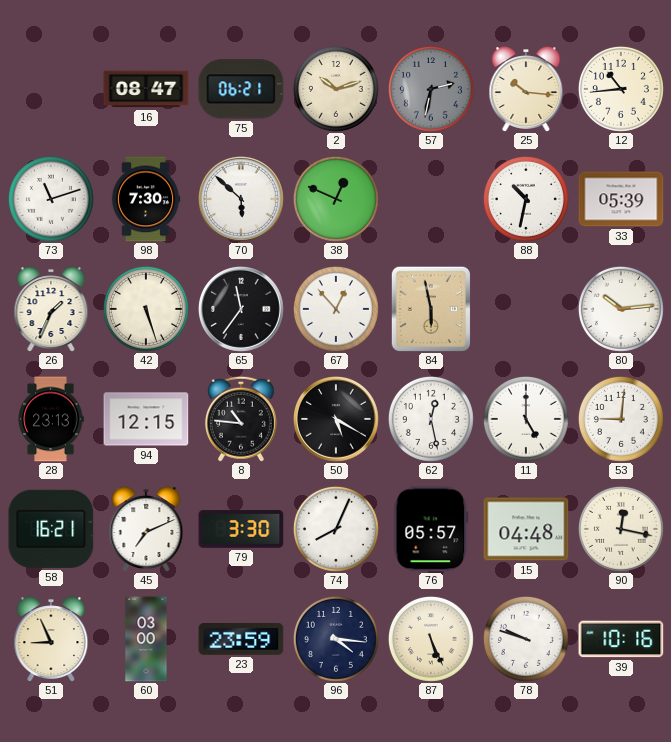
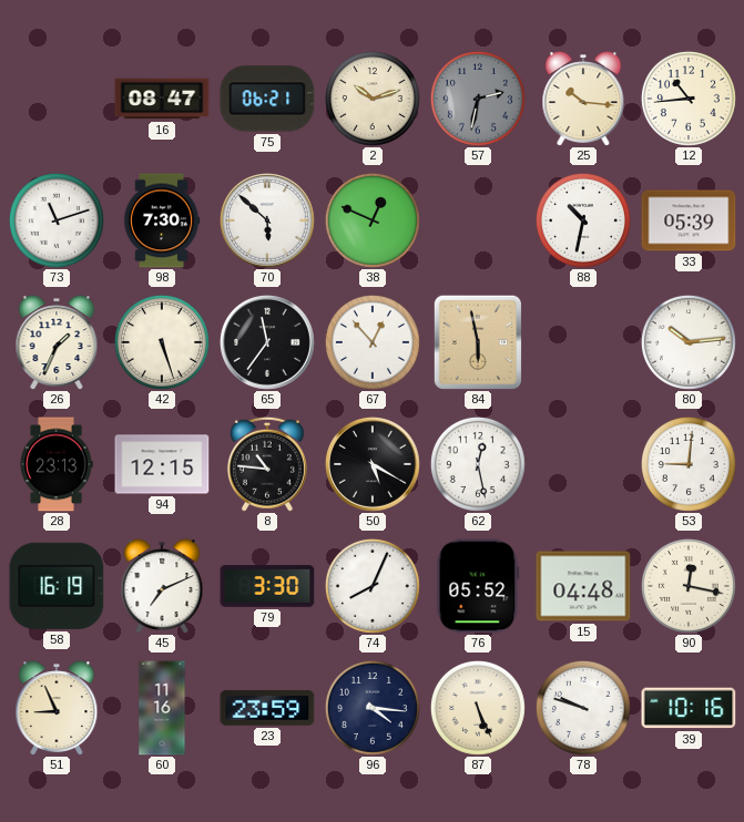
11: 5:00 -> none
58: 16:21 -> 16:19
76: 05:57 -> 05:52
60: 03:00 -> 11:16
